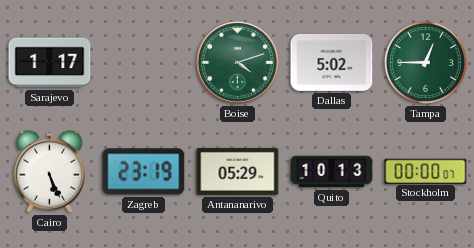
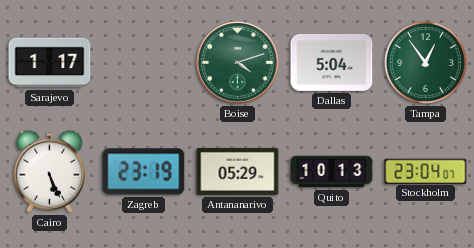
Dallas: 5:02 -> 5:04
Tampa: 12:45 -> 12:54
Stockholm: 00:00 -> 23:04
